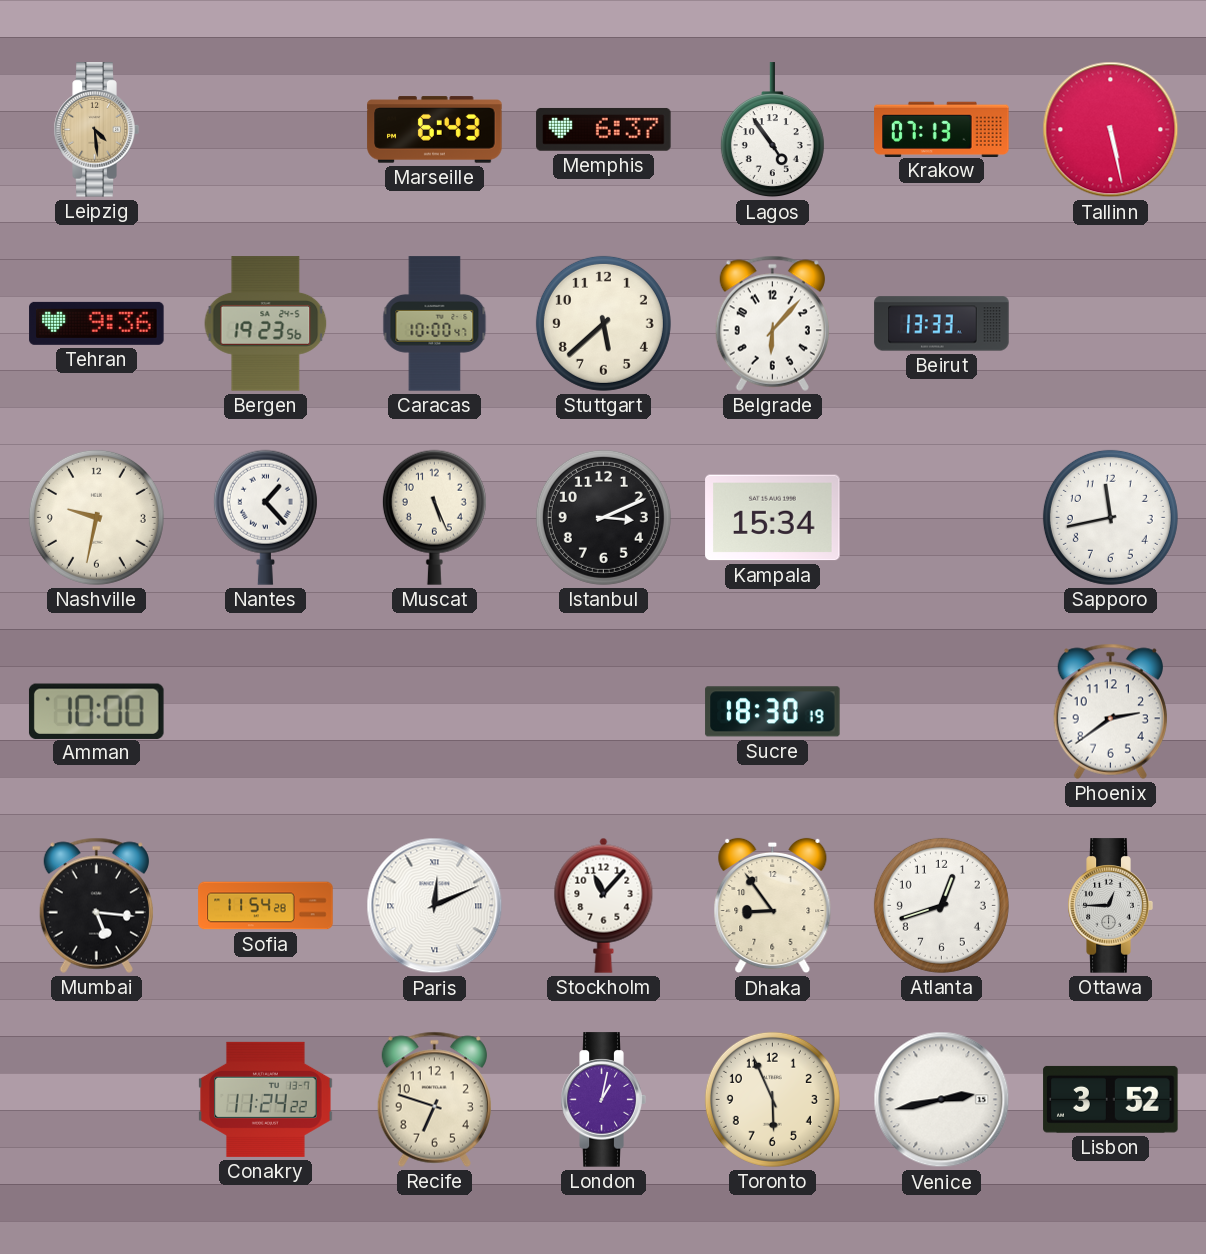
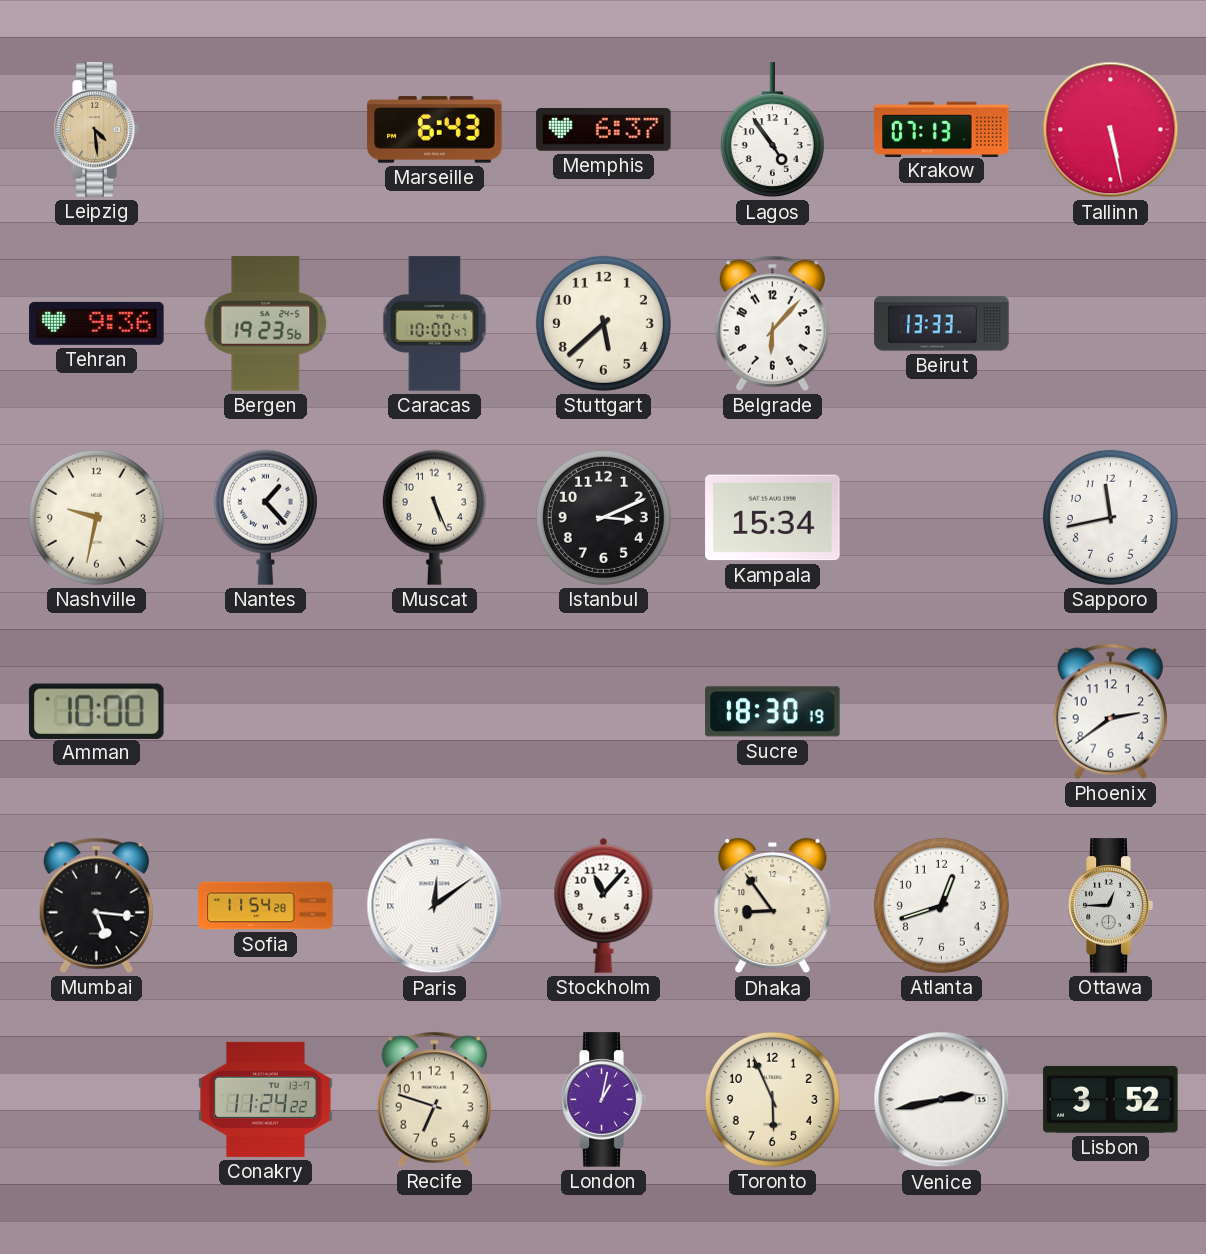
Paris: 12:11 -> 12:09
